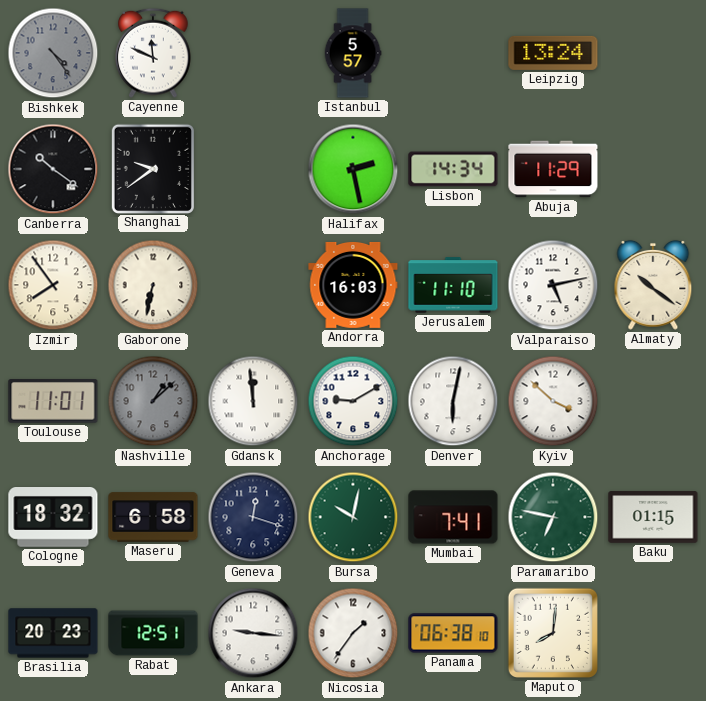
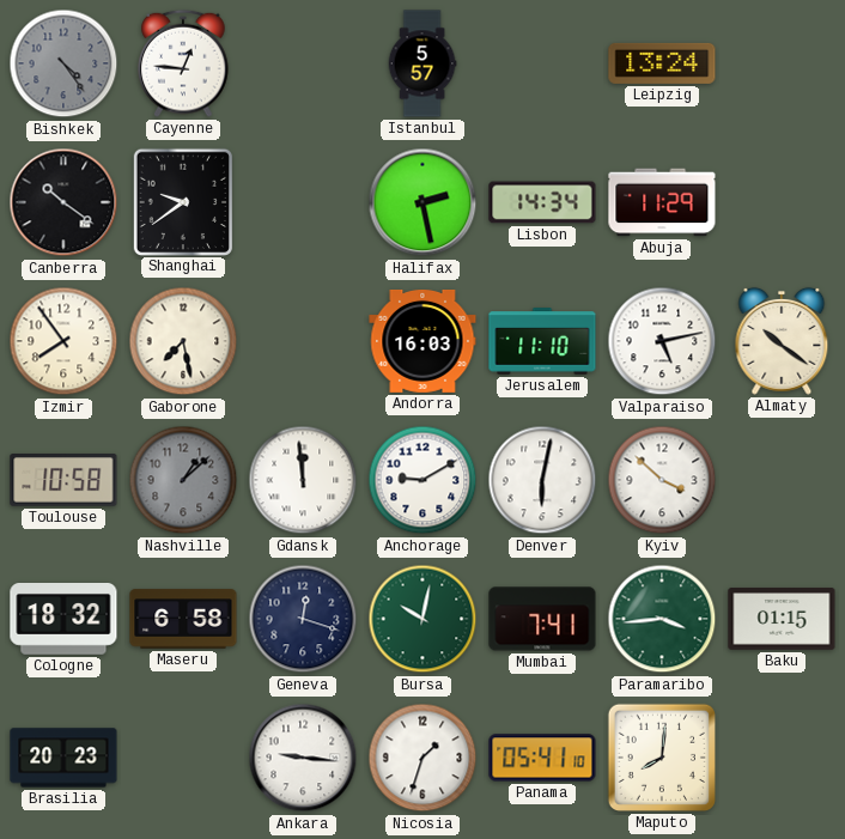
Cayenne: 11:49 -> 12:46
Gaborone: 6:32 -> 7:28
Toulouse: 11:01 -> 10:58
Paramaribo: 6:47 -> 3:44
Rabat: 12:51 -> none
Nicosia: 1:36 -> 1:33
Panama: 06:38 -> 05:41
